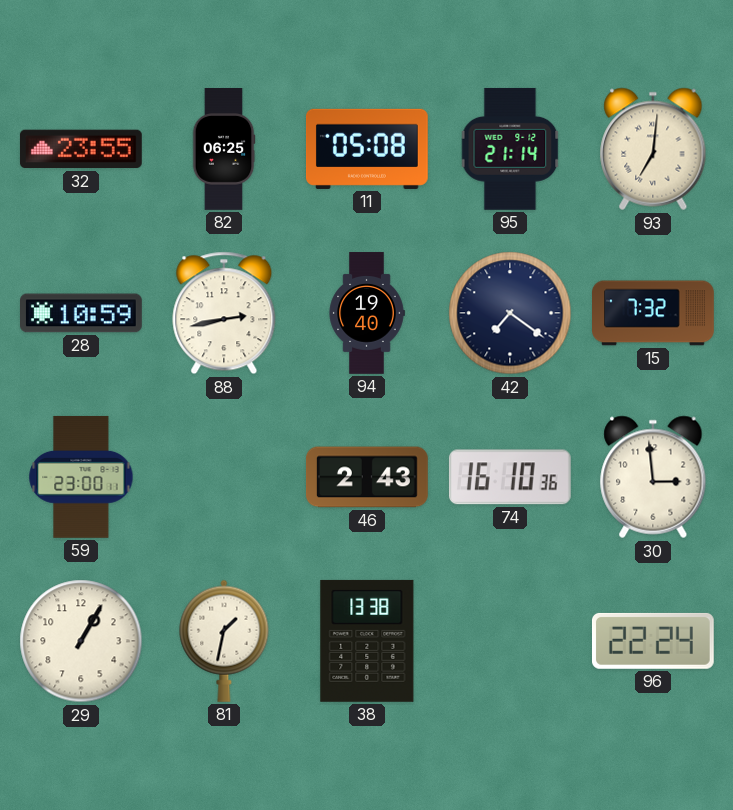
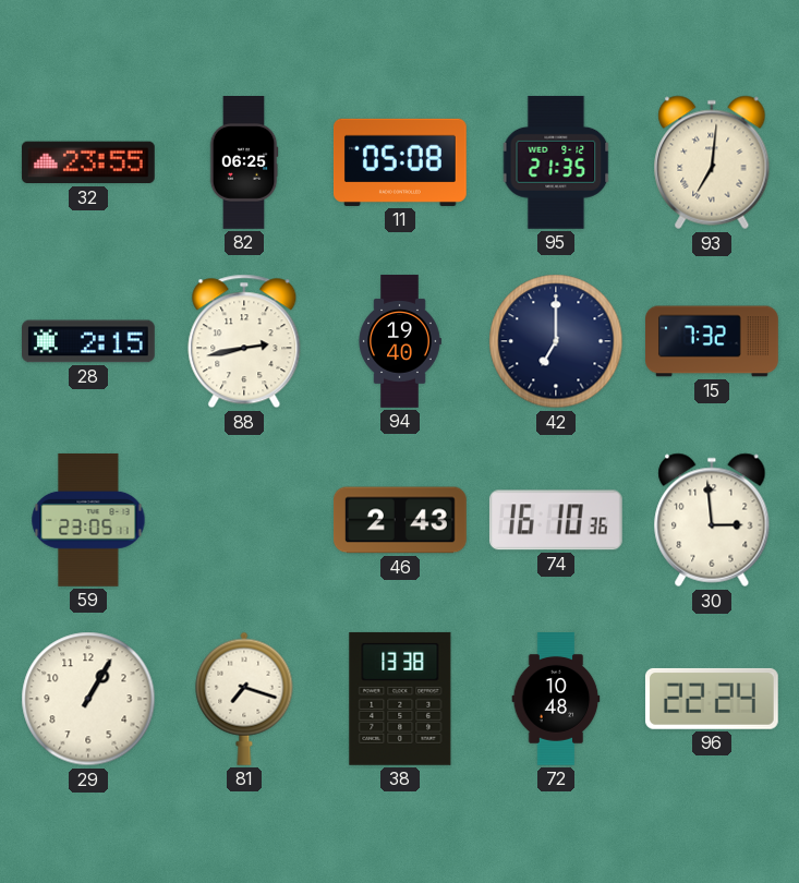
95: 21:14 -> 21:35
28: 10:59 -> 2:15
42: 7:21 -> 7:00
59: 23:00 -> 23:05
81: 1:32 -> 7:18
72: none -> 10:48
